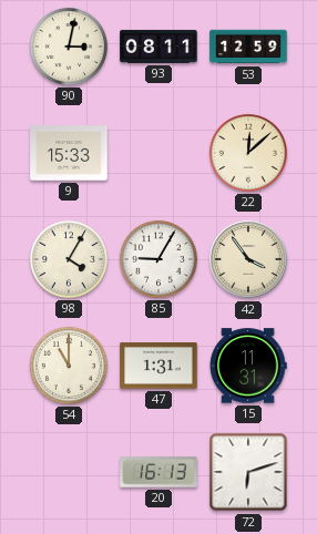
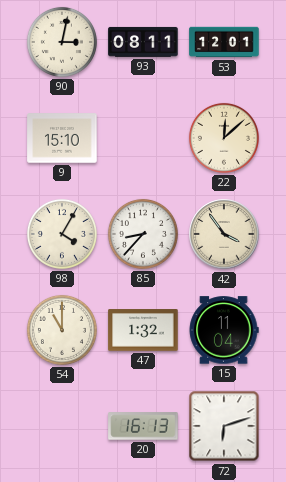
53: 12:59 -> 12:01
9: 15:33 -> 15:10
85: 9:05 -> 8:37
47: 1:31 -> 1:32
15: 11:31 -> 11:04
